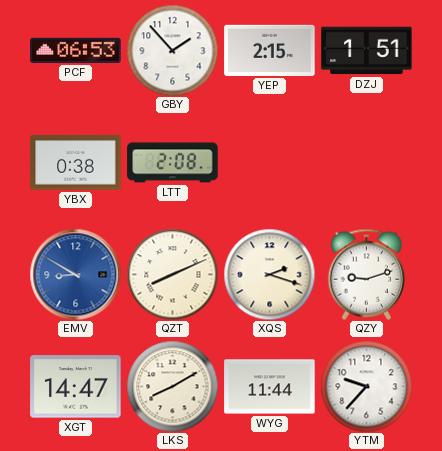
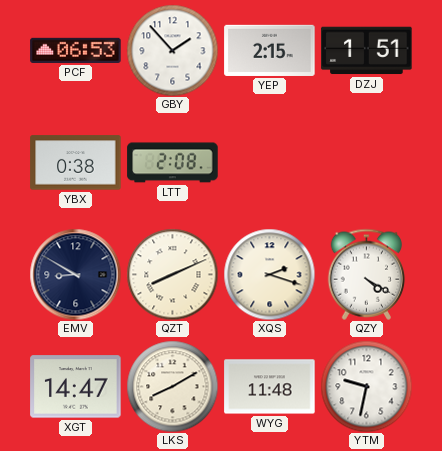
EMV dial: blue -> navy
QZY: 9:12 -> 4:20
WYG: 11:44 -> 11:48
YTM: 9:37 -> 9:32
